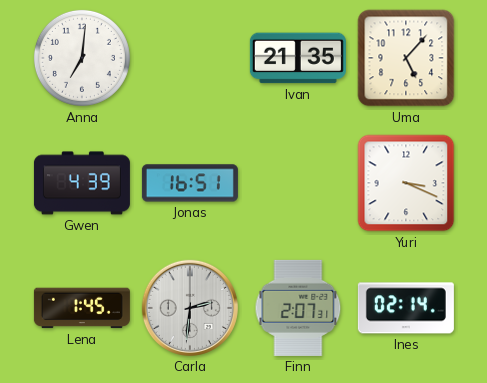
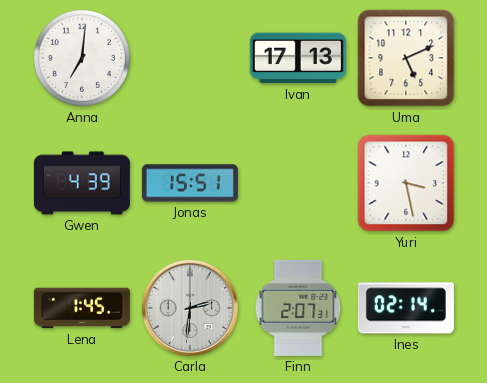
Ivan: 21:35 -> 17:13
Uma: 5:07 -> 5:11
Jonas: 16:51 -> 15:51
Yuri: 3:19 -> 3:28
